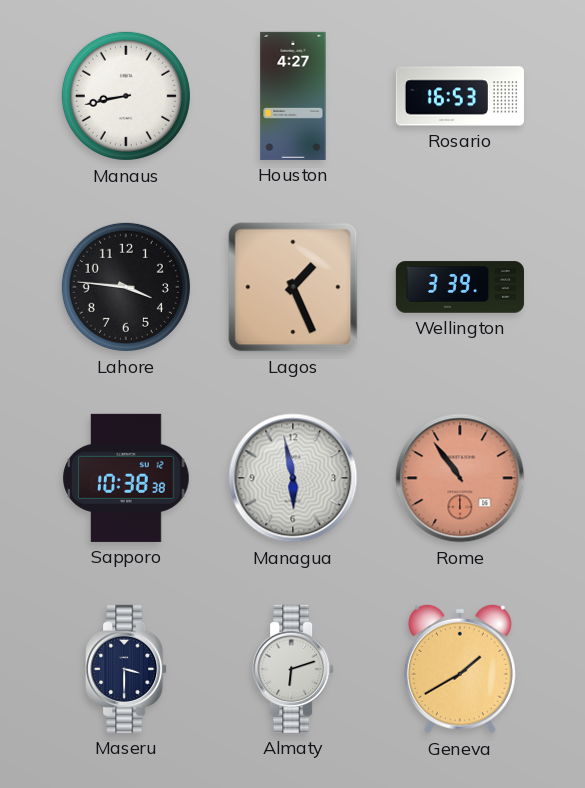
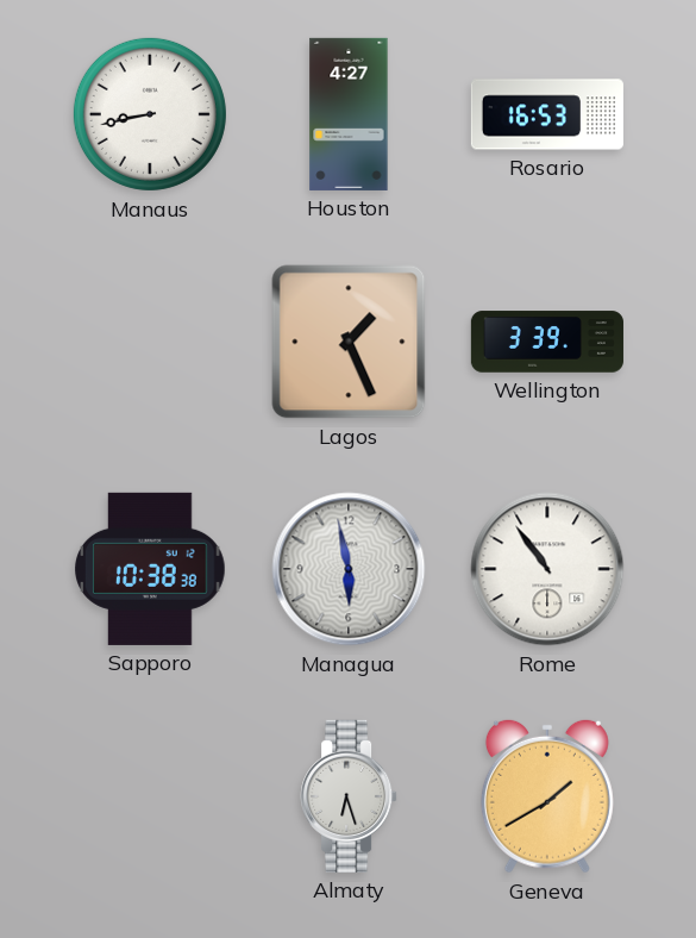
Lahore: 3:46 -> none
Rome dial: salmon -> white
Maseru: 3:30 -> none
Almaty: 6:12 -> 6:27
